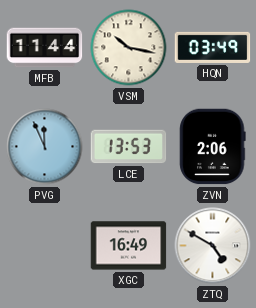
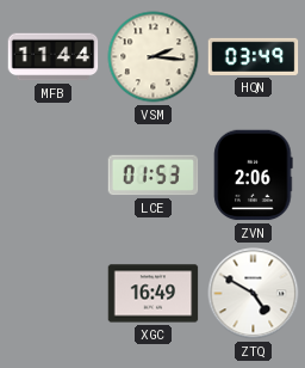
VSM: 10:17 -> 2:16
PVG: 11:56 -> none
LCE: 13:53 -> 01:53
